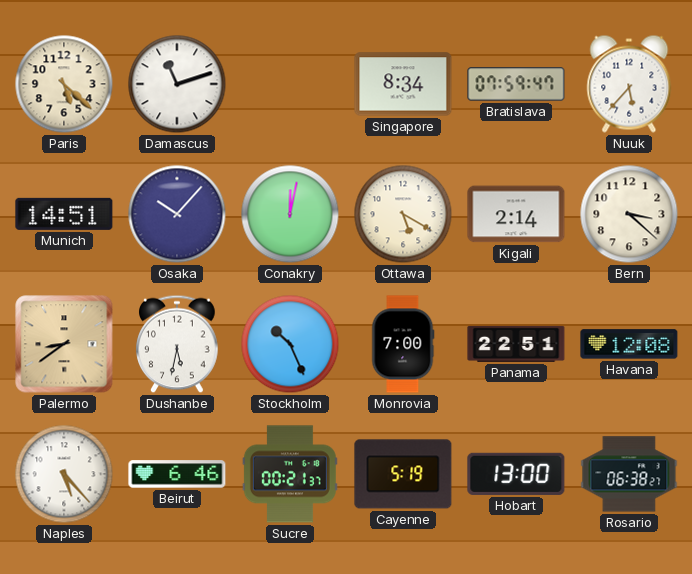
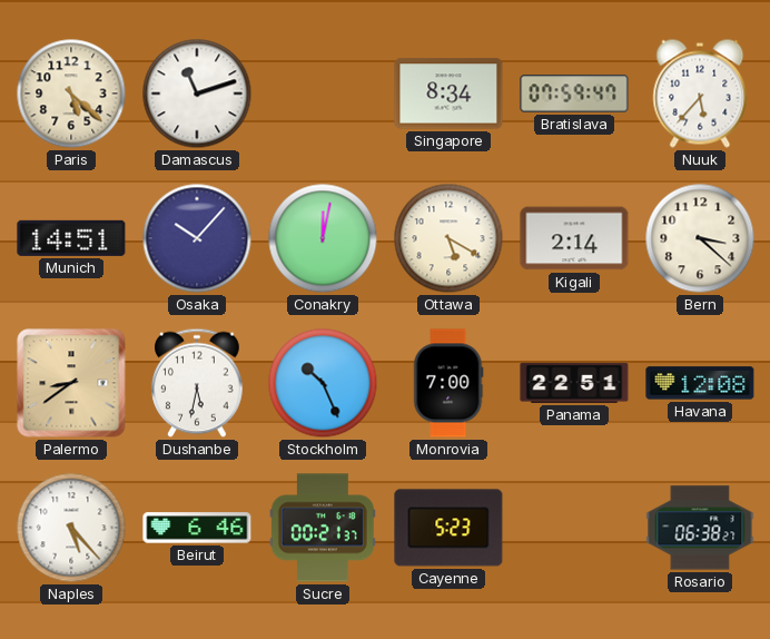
Cayenne: 5:19 -> 5:23
Hobart: 13:00 -> none
